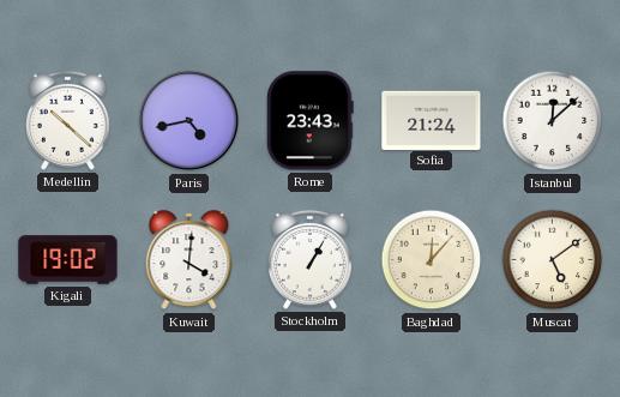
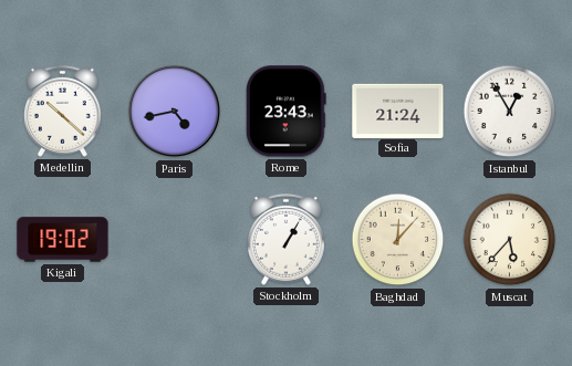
Istanbul: 12:08 -> 12:55
Kuwait: 4:01 -> none
Muscat: 5:09 -> 5:37
